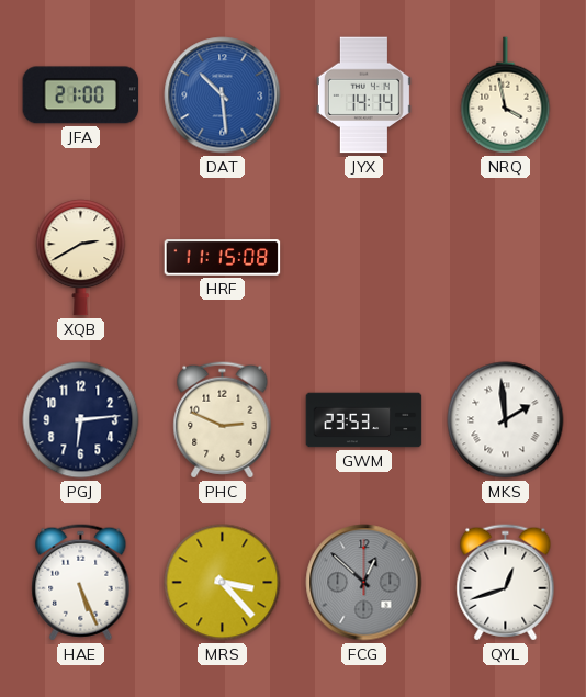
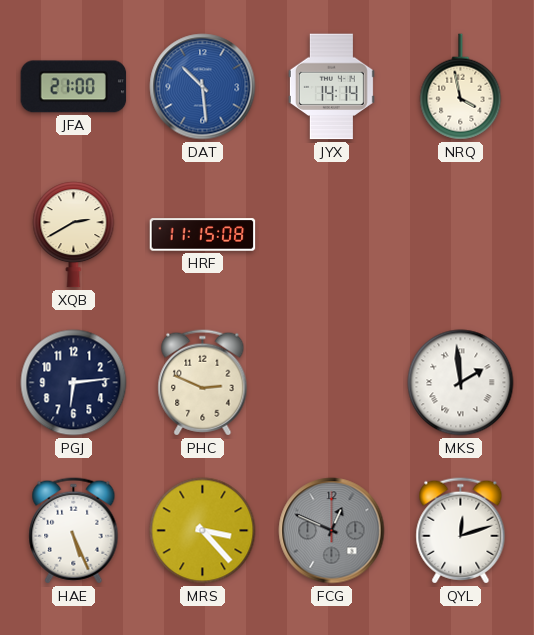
GWM: 23:53 -> none
FCG: 12:52 -> 12:49
QYL: 12:42 -> 12:12
